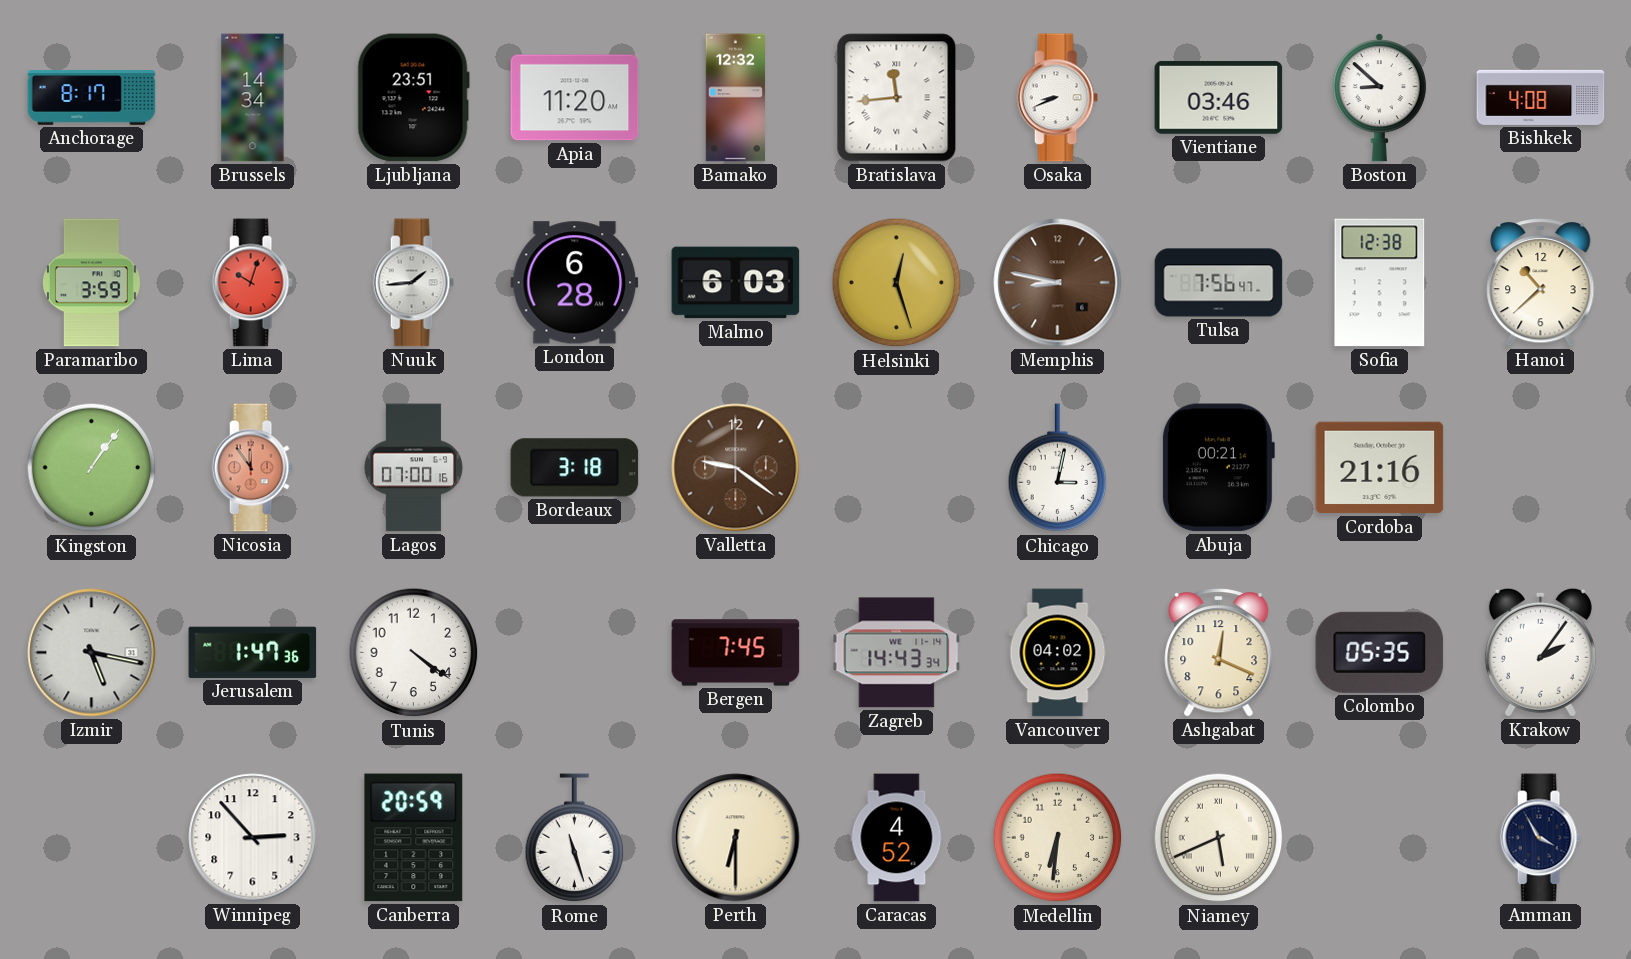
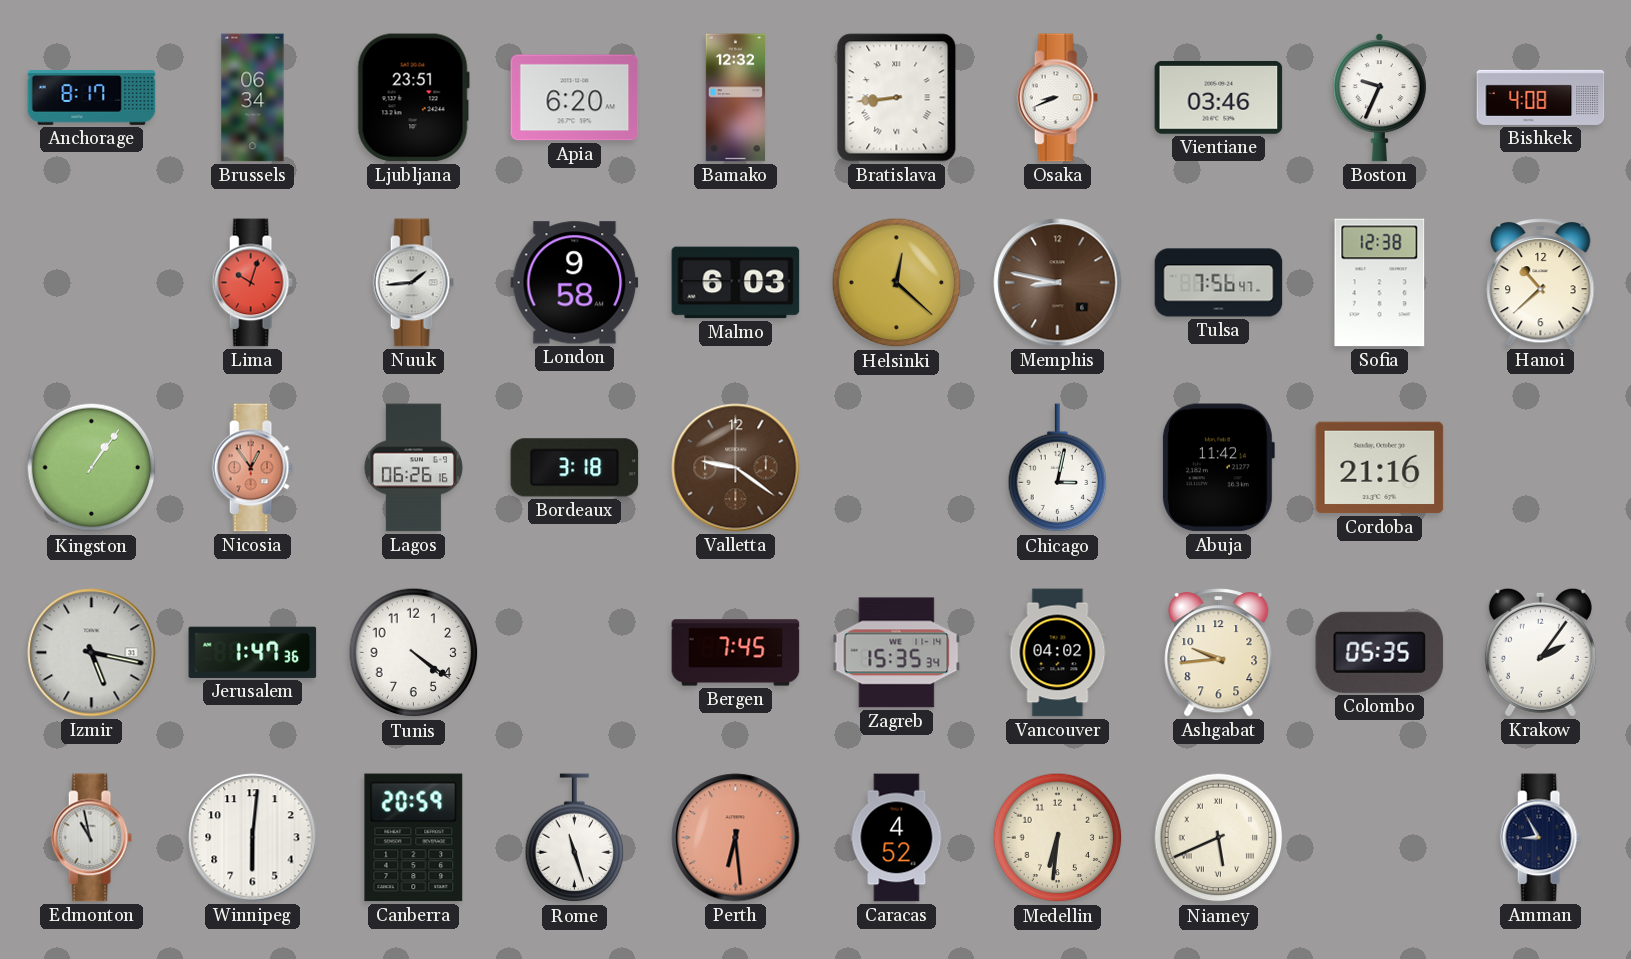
Brussels: 14:34 -> 06:34
Apia: 11:20 -> 6:20
Bratislava: 11:44 -> 8:44
Boston: 8:52 -> 9:34
Paramaribo: 3:59 -> none
London: 6:28 -> 9:58
Helsinki: 12:27 -> 12:22
Nicosia: 11:54 -> 12:54
Lagos: 07:00 -> 06:26
Abuja: 00:21 -> 11:42
Zagreb: 14:43 -> 15:35
Ashgabat: 12:19 -> 9:44
Edmonton: none -> 10:58
Winnipeg: 2:53 -> 6:01
Perth: 6:30 -> 6:29
Perth dial: cream -> salmon
Amman: 3:55 -> 8:55
